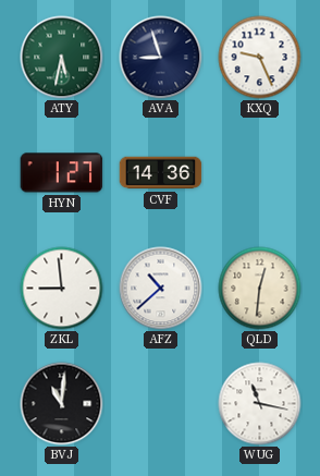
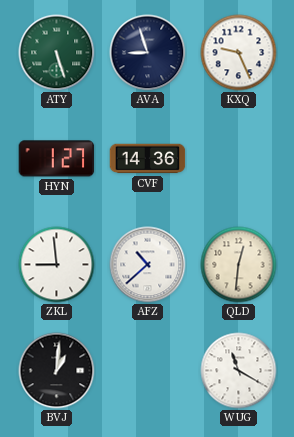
ATY: 5:32 -> 5:27
BVJ: 11:01 -> 1:01
WUG: 11:17 -> 11:20
